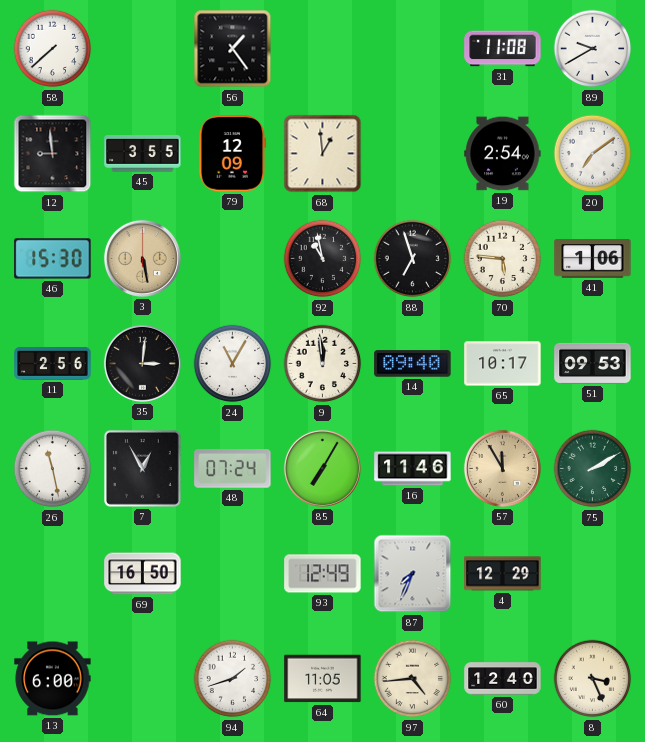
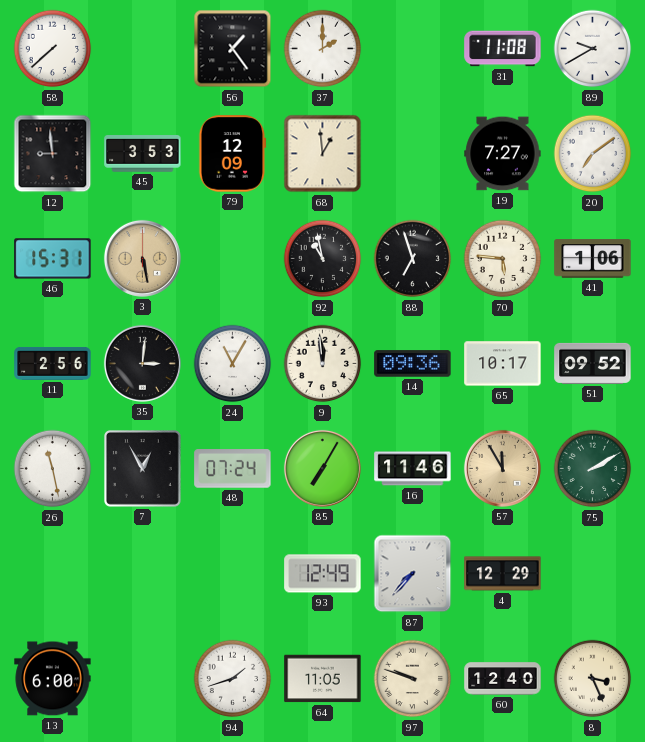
37: none -> 2:00
45: 3:55 -> 3:53
19: 2:54 -> 7:27
46: 15:30 -> 15:31
14: 09:40 -> 09:36
51: 09:53 -> 09:52
69: 16:50 -> none
87: 7:34 -> 7:37
97: 4:44 -> 9:48
